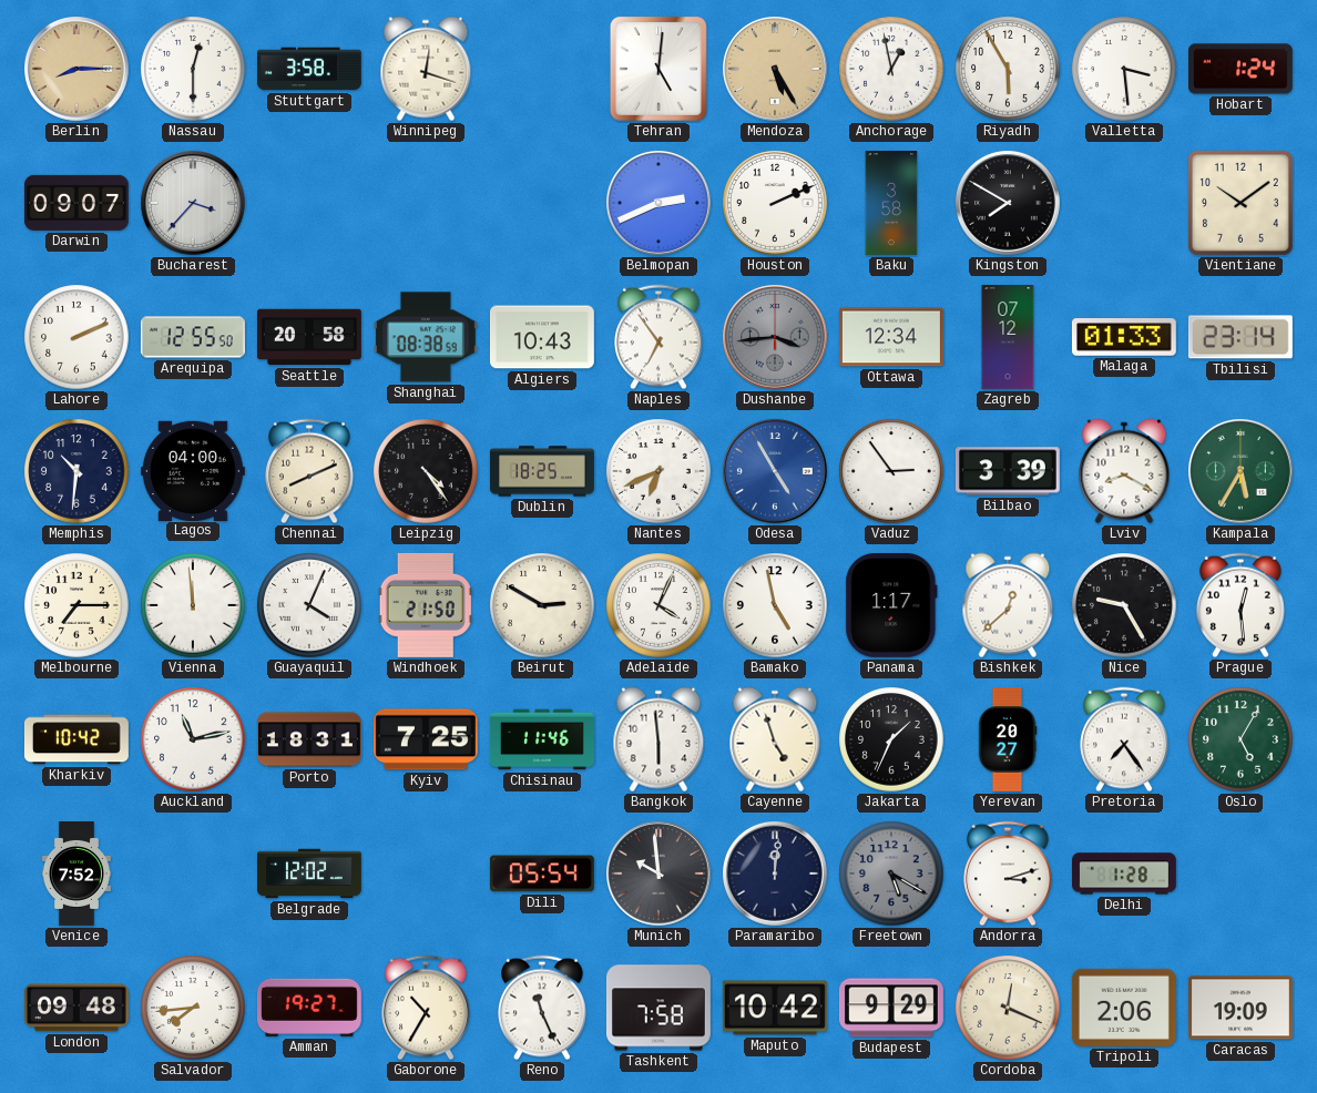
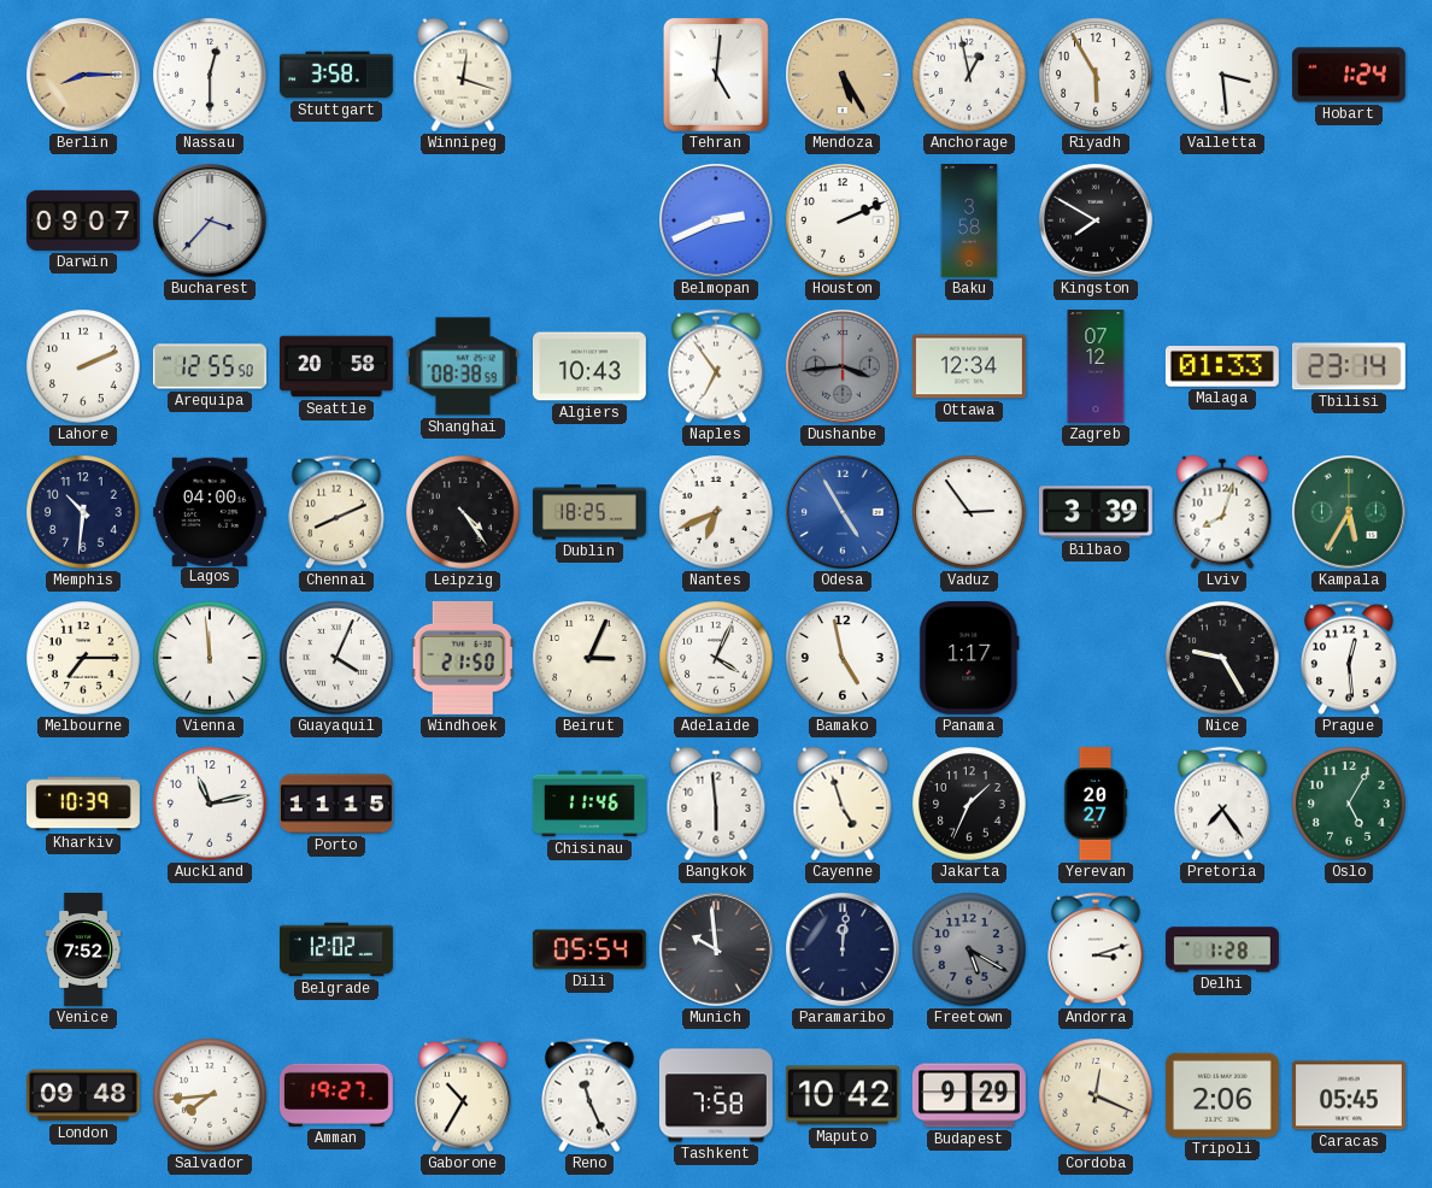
Vientiane: 10:09 -> none
Lviv: 8:20 -> 8:03
Beirut: 2:50 -> 3:04
Bishkek: 12:38 -> none
Kharkiv: 10:42 -> 10:39
Porto: 18:31 -> 11:15
Kyiv: 7:25 -> none
Caracas: 19:09 -> 05:45
